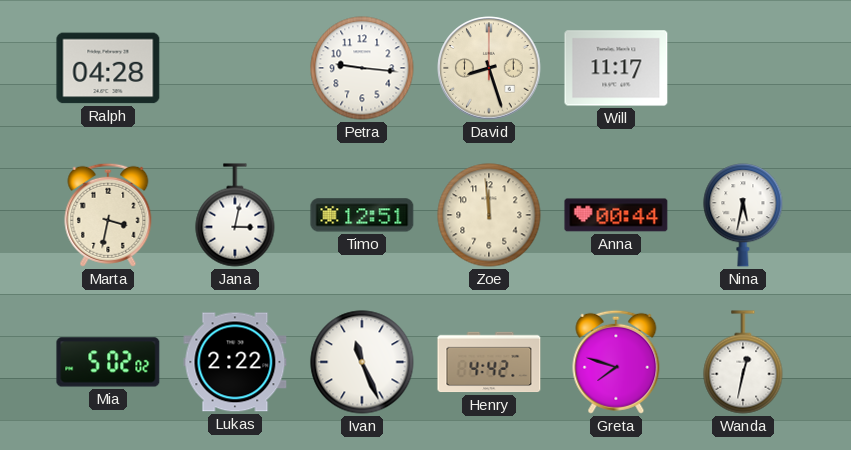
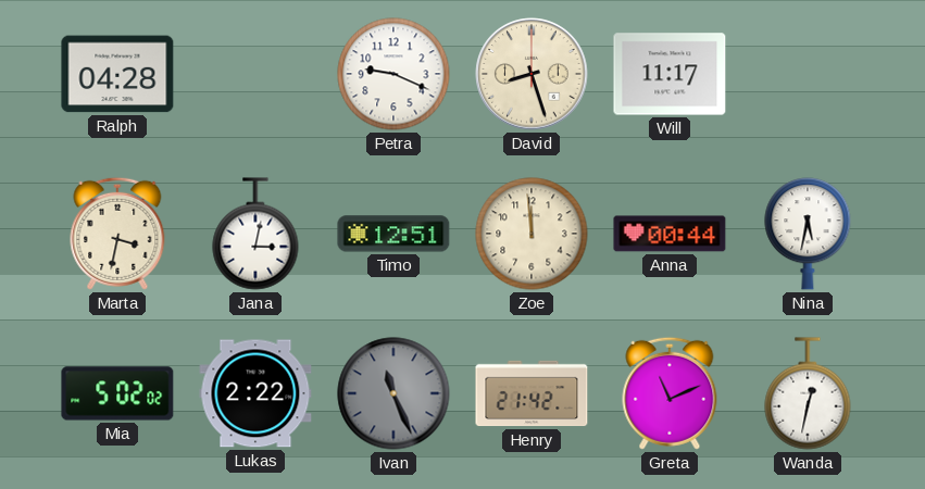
Petra: 9:16 -> 9:19
Ivan dial: white -> grey
Henry: 4:42 -> 21:42
Greta: 7:48 -> 11:11
